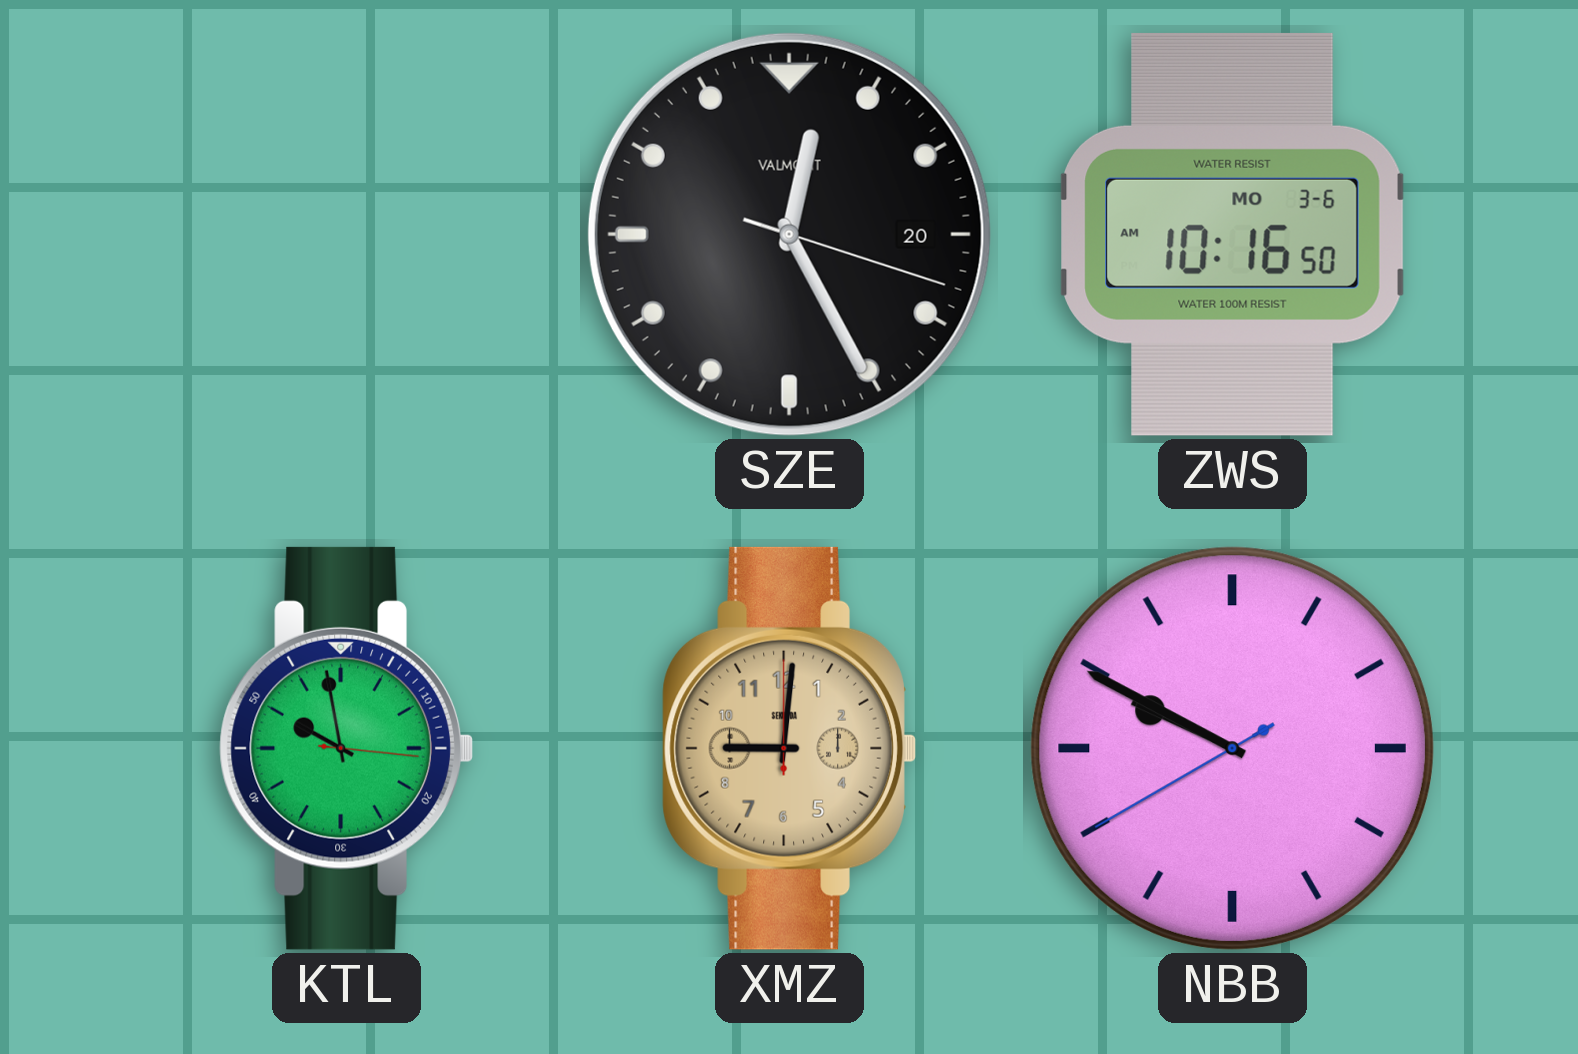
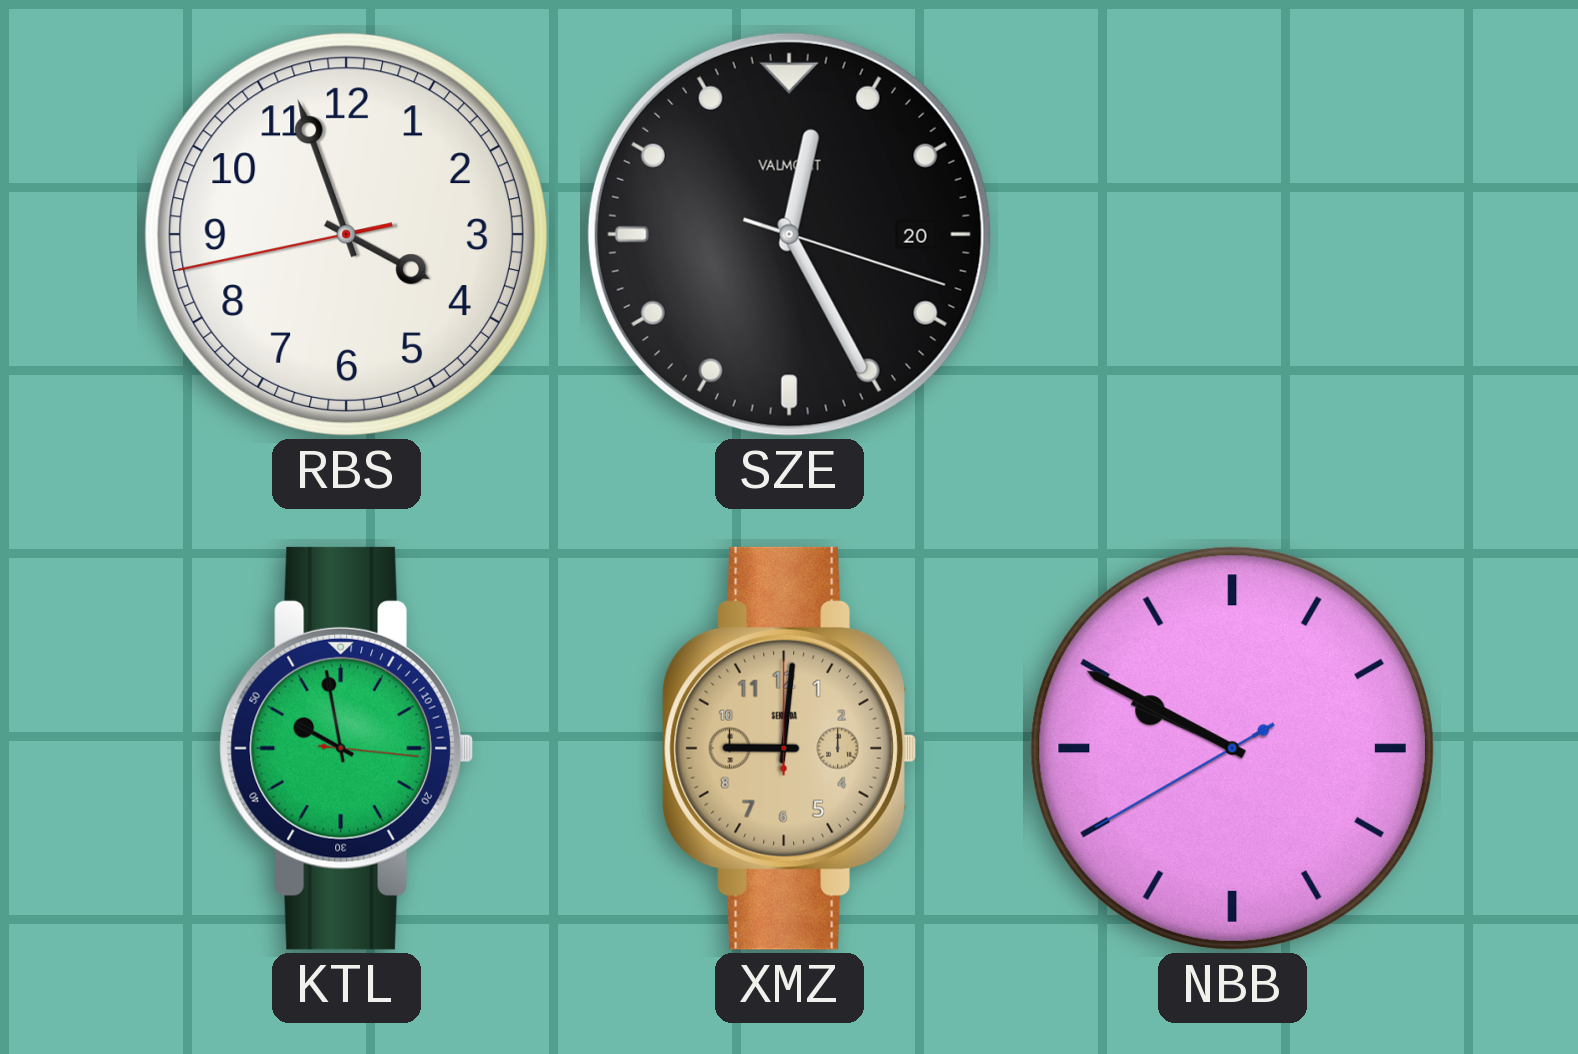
RBS: none -> 3:56
ZWS: 10:16 -> none
